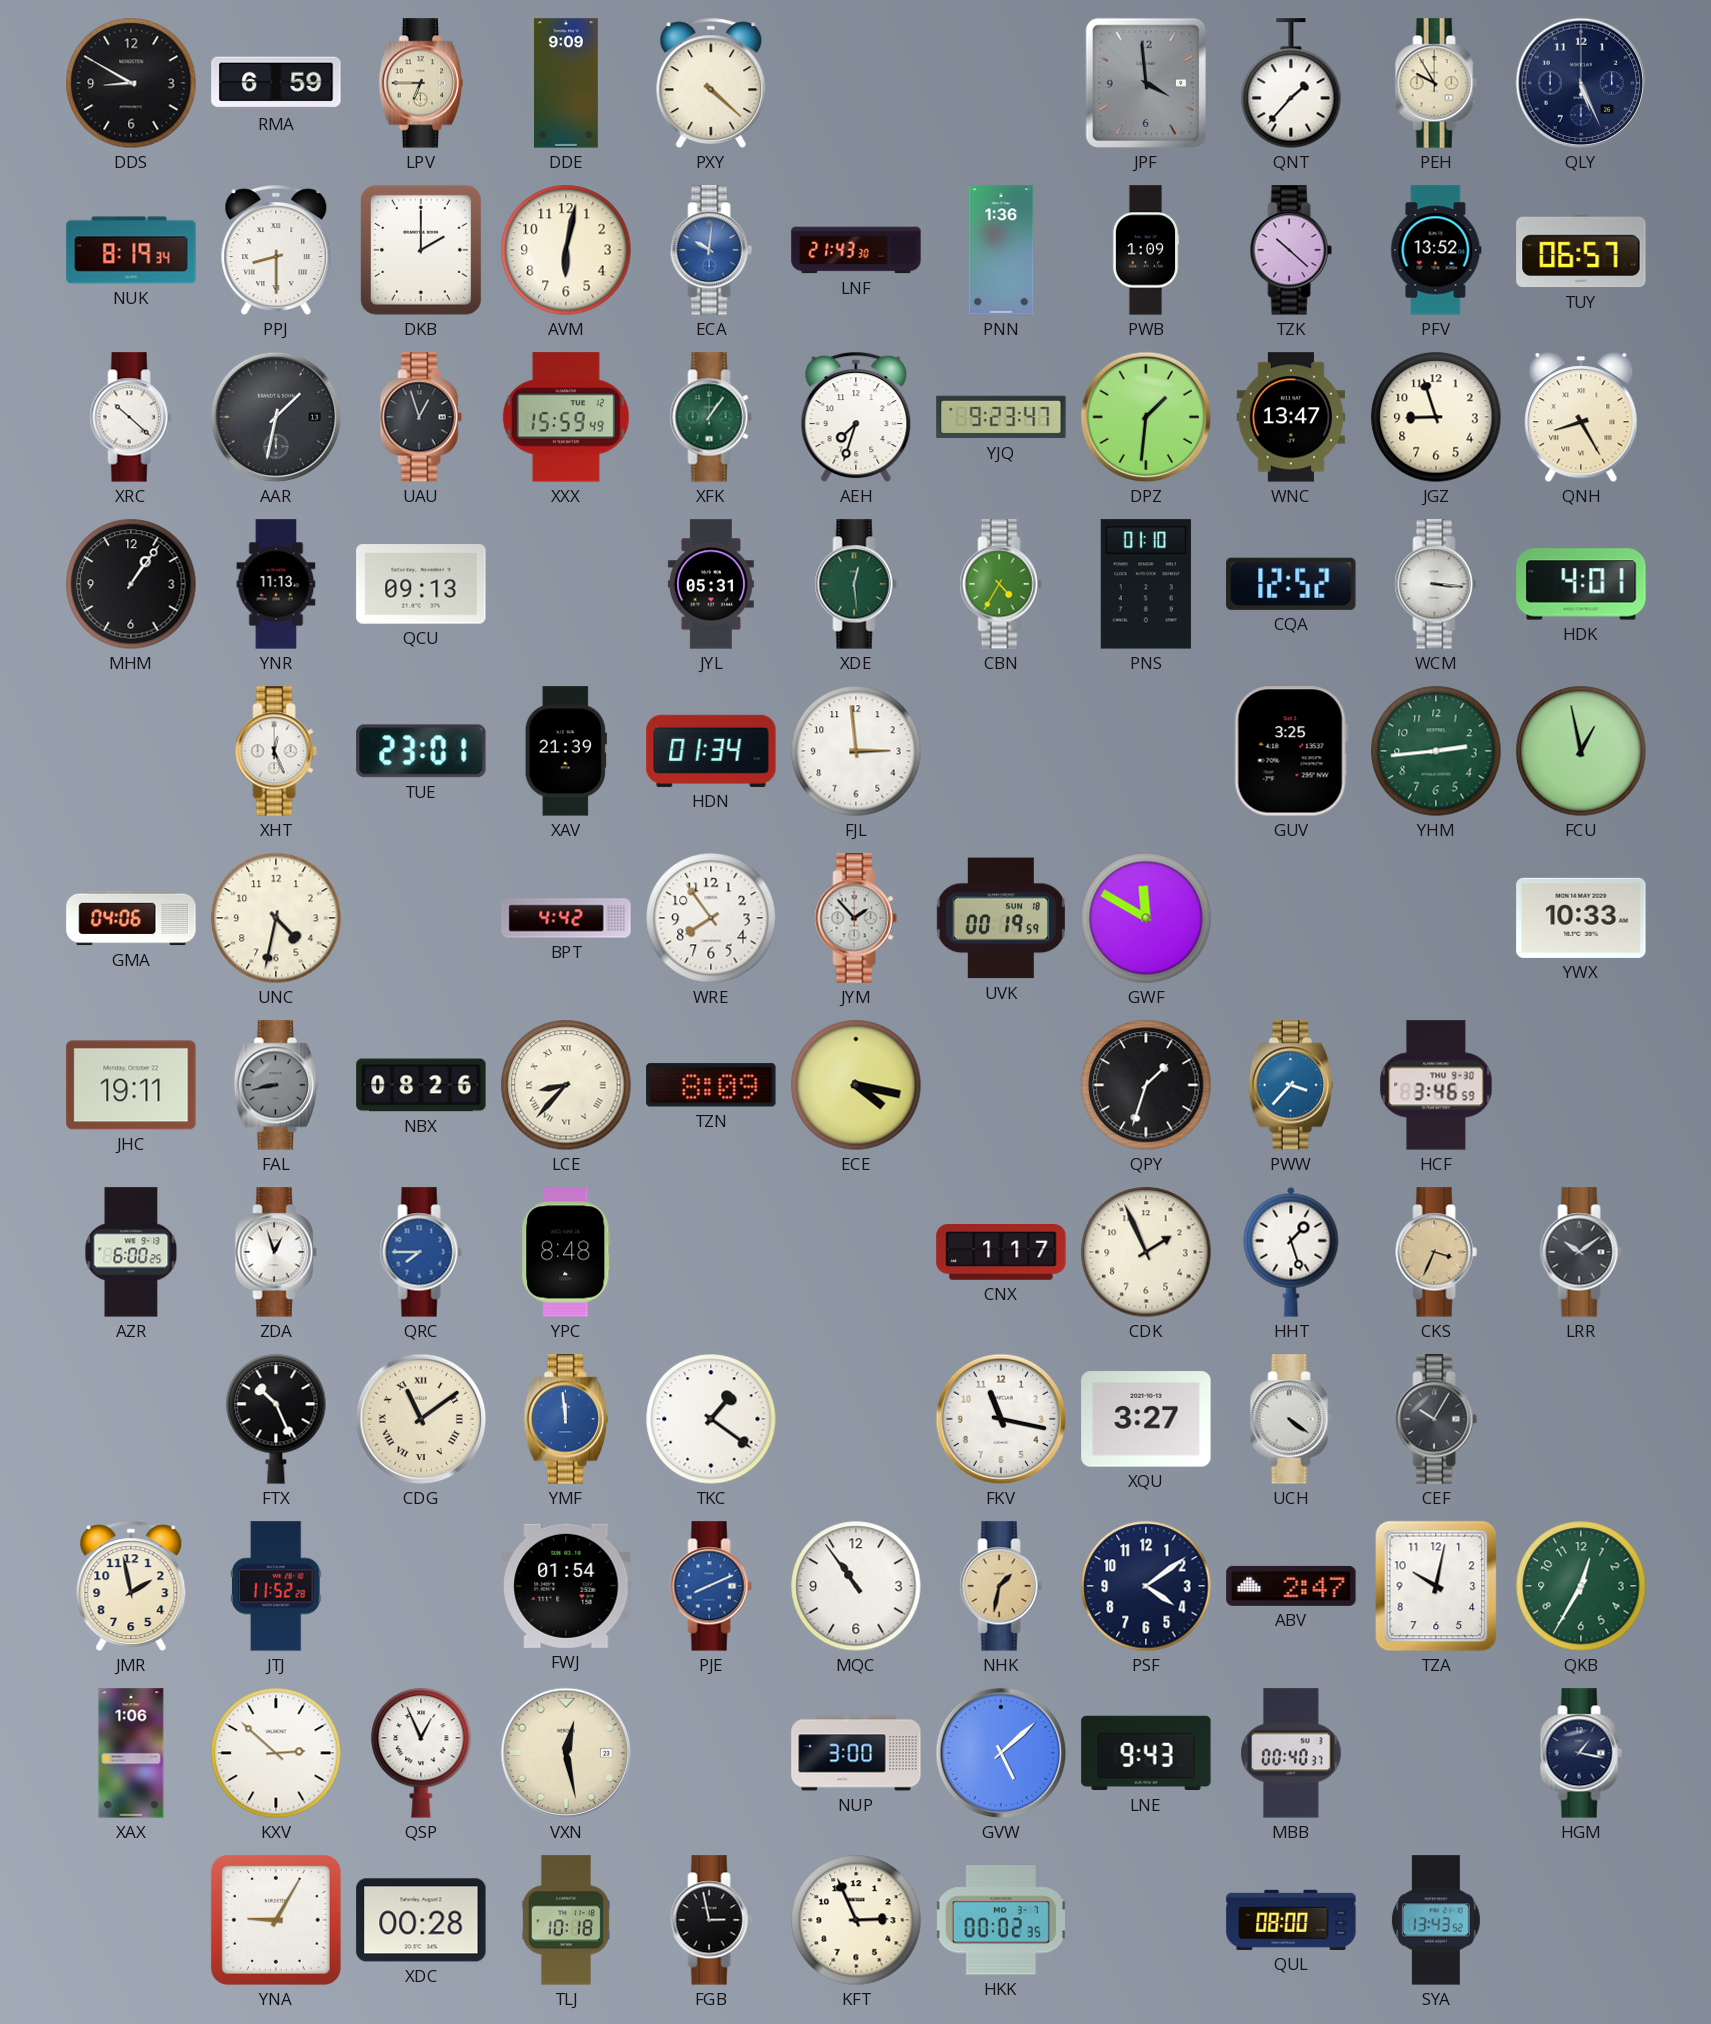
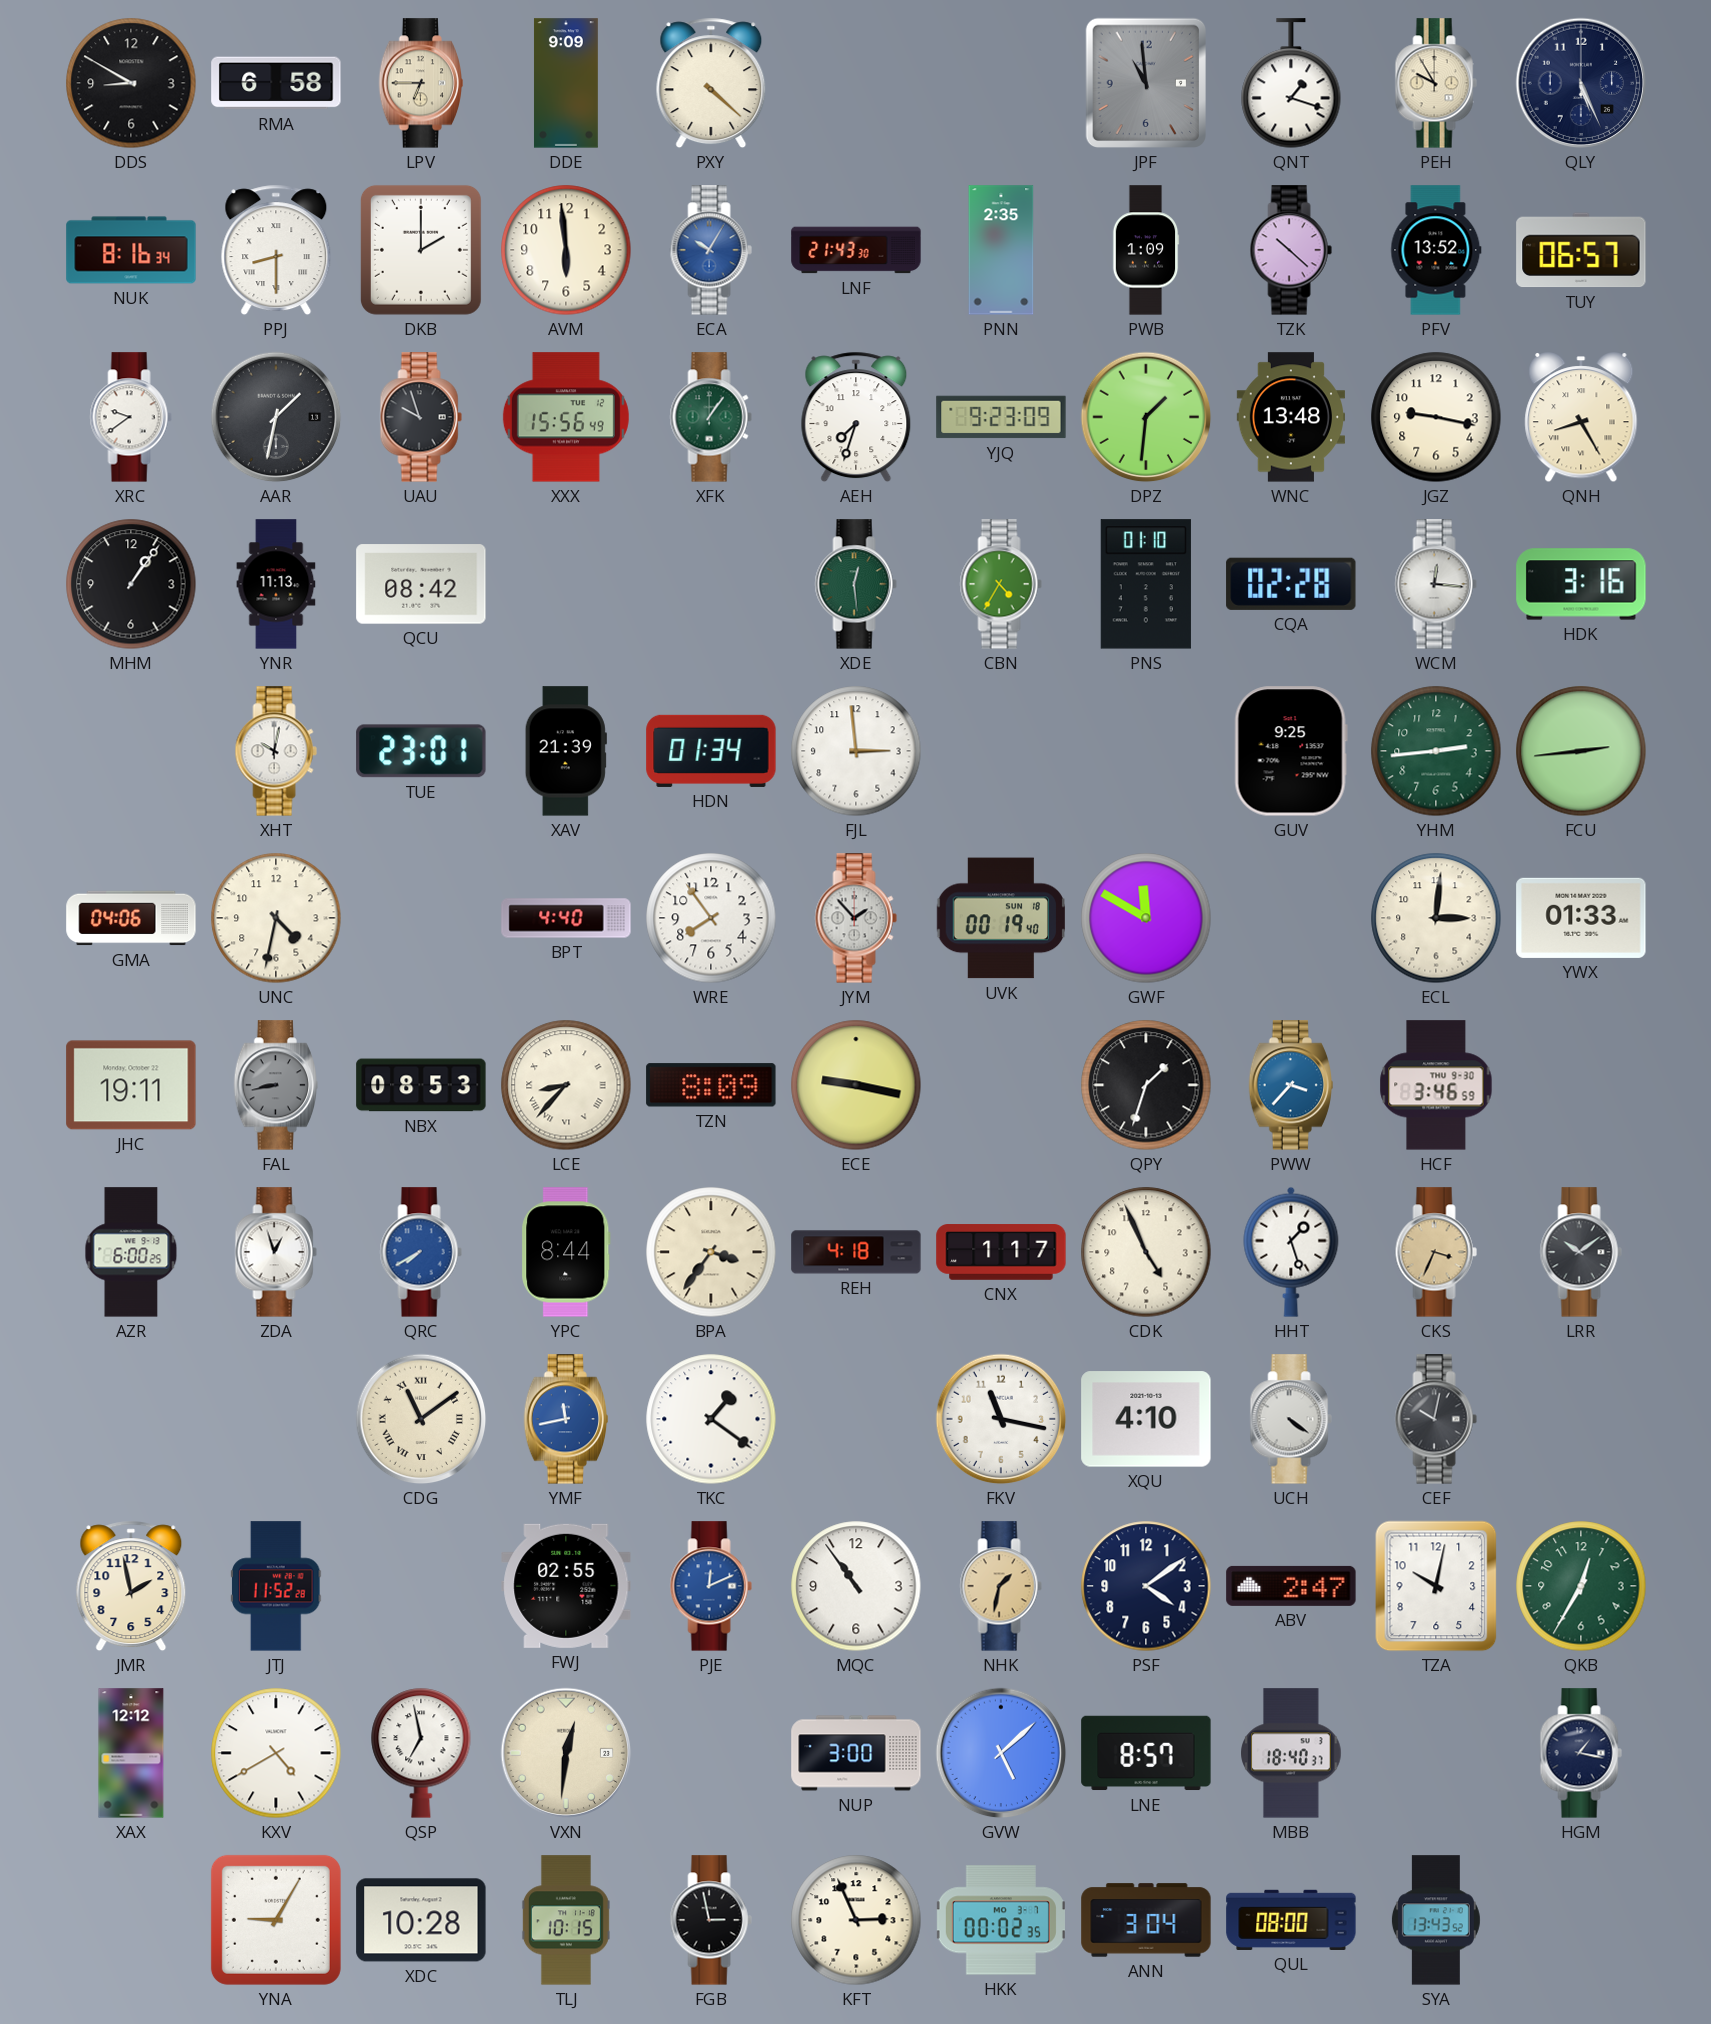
RMA: 6:59 -> 6:58
JPF: 3:59 -> 10:59
QNT: 1:37 -> 1:18
NUK: 8:19 -> 8:16
AVM: 6:02 -> 5:59
ECA: 10:01 -> 10:05
PNN: 1:36 -> 2:35
XRC: 10:22 -> 9:39
UAU: 12:57 -> 9:57
XXX: 15:59 -> 15:56
YJQ: 9:23:47 -> 9:23:09
WNC: 13:47 -> 13:48
JGZ: 8:57 -> 9:17
QCU: 09:13 -> 08:42
JYL: 05:31 -> none
CQA: 12:52 -> 02:28
WCM: 3:16 -> 12:16
HDK: 4:01 -> 3:16
XHT: 12:26 -> 10:02
GUV: 3:25 -> 9:25
FCU: 12:58 -> 2:44
BPT: 4:42 -> 4:40
UVK: 00:19:59 -> 00:19:40
ECL: none -> 3:01
YWX: 10:33 -> 01:33
NBX: 08:26 -> 08:53
ECE: 4:17 -> 9:17
QRC: 7:45 -> 7:40
YPC: 8:48 -> 8:44
BPA: none -> 3:36
REH: none -> 4:18
CDK: 1:56 -> 4:56
FTX: 10:26 -> none
YMF: 11:59 -> 11:43
XQU: 3:27 -> 4:10
CEF: 10:05 -> 10:02
FWJ: 01:54 -> 02:55
PJE: 8:11 -> 12:11
XAX: 1:06 -> 12:12
KXV: 2:52 -> 4:40
QSP: 12:56 -> 6:58
VXN: 12:28 -> 12:31
LNE: 9:43 -> 8:57
MBB: 00:40 -> 18:40
XDC: 00:28 -> 10:28
TLJ: 10:18 -> 10:15
ANN: none -> 3:04
